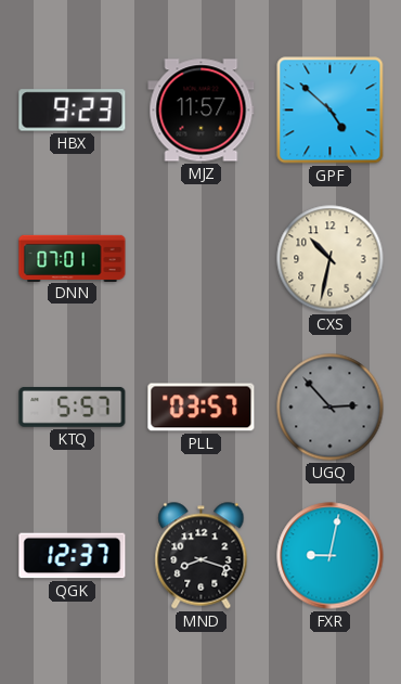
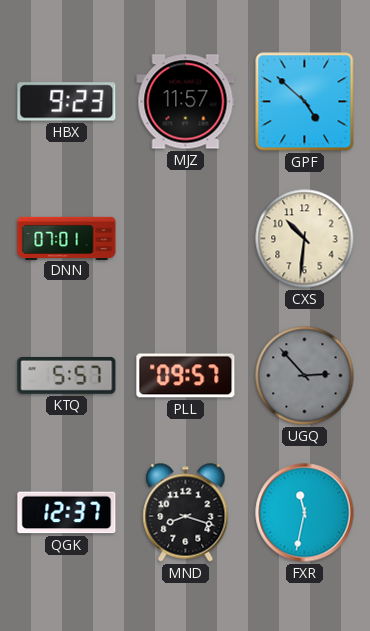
CXS: 10:32 -> 10:31
PLL: 03:57 -> 09:57
FXR: 9:02 -> 11:32
